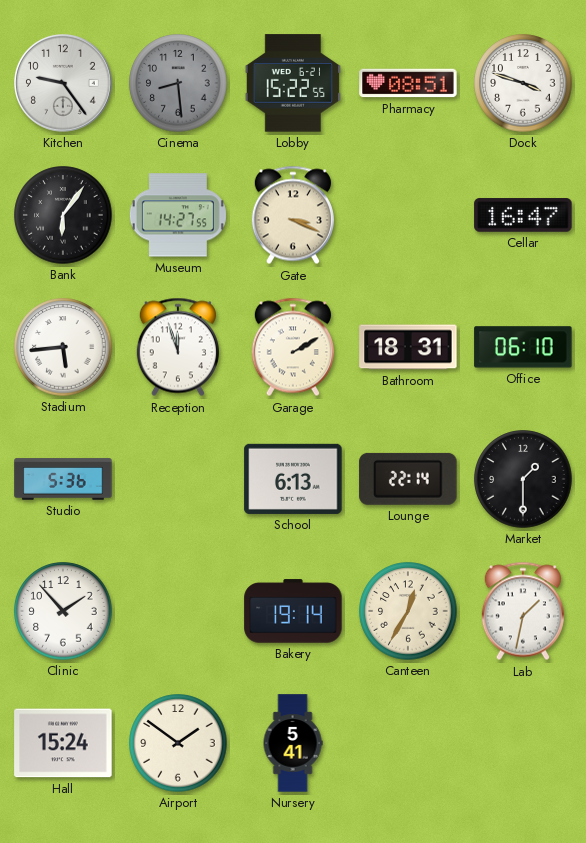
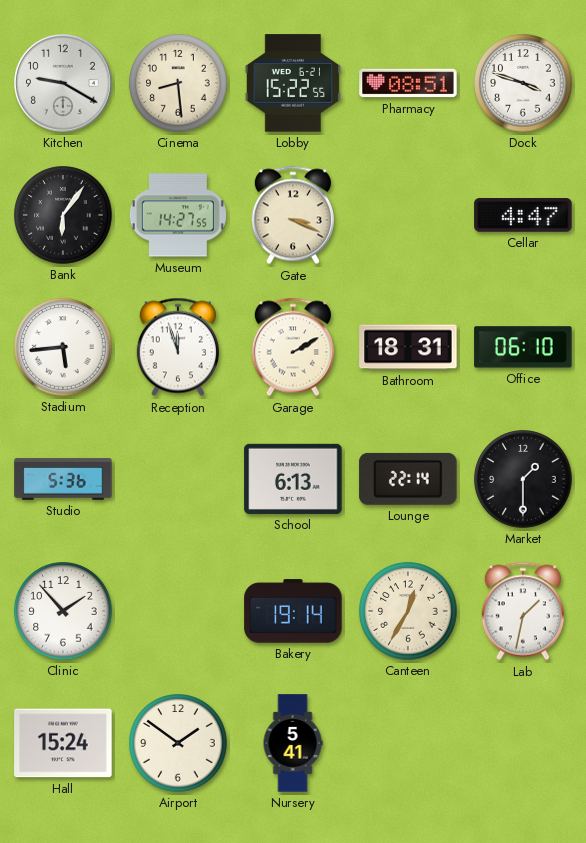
Kitchen: 9:24 -> 9:20
Cinema dial: grey -> cream
Cellar: 16:47 -> 4:47
